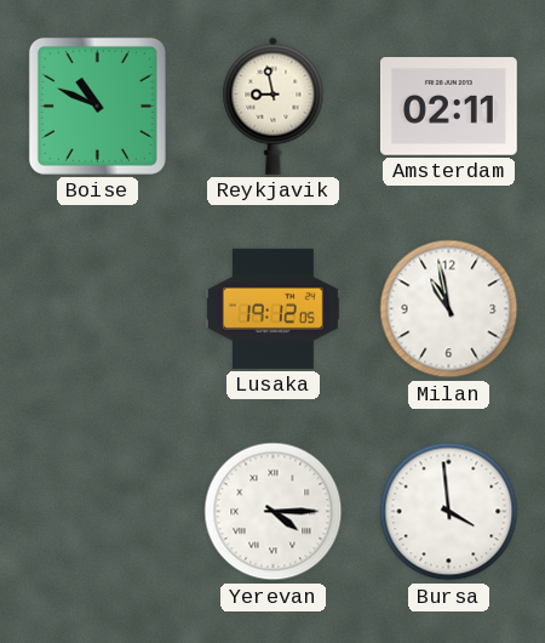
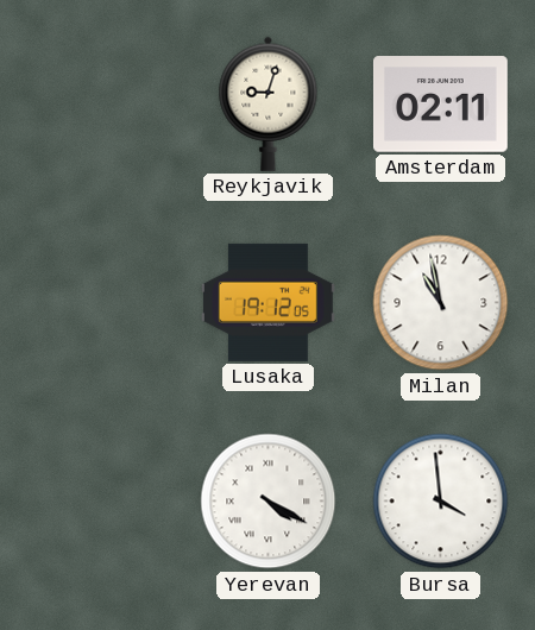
Boise: 10:49 -> none
Reykjavik: 8:58 -> 9:03
Yerevan: 4:15 -> 4:20
